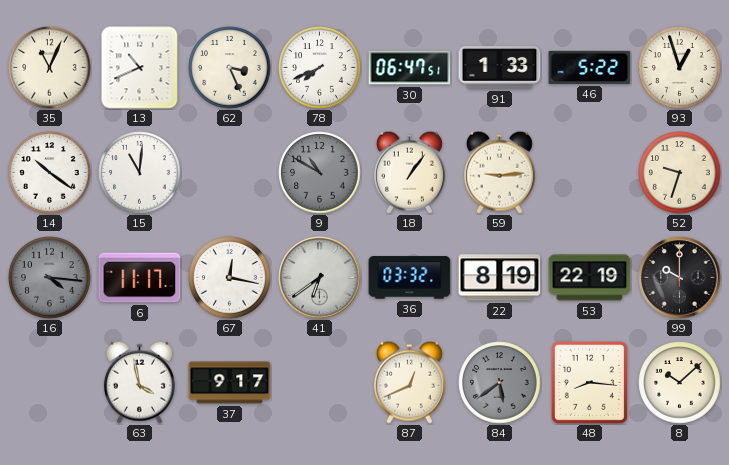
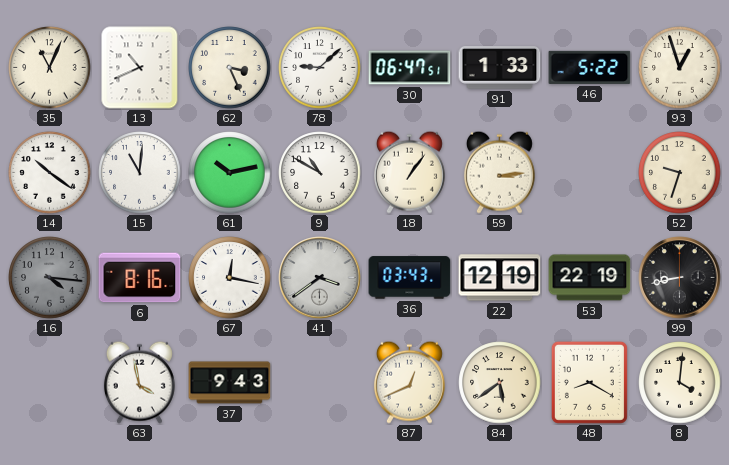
78: 7:41 -> 9:08
61: none -> 10:13
9 dial: grey -> white
59: 9:14 -> 3:14
6: 11:17 -> 8:16
41: 6:39 -> 3:39
36: 03:32 -> 03:43
22: 8:19 -> 12:19
99: 10:00 -> 8:43
37: 9:17 -> 9:43
84 dial: grey -> cream
48: 8:16 -> 8:20
8: 10:08 -> 4:01
